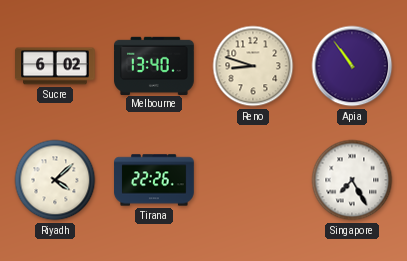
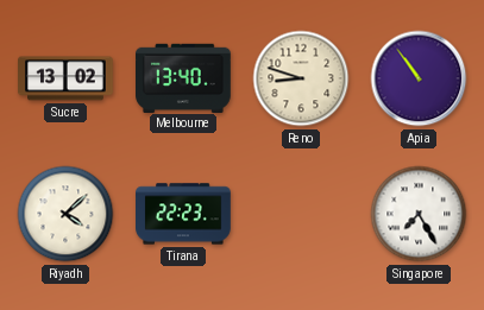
Sucre: 6:02 -> 13:02
Tirana: 22:26 -> 22:23
